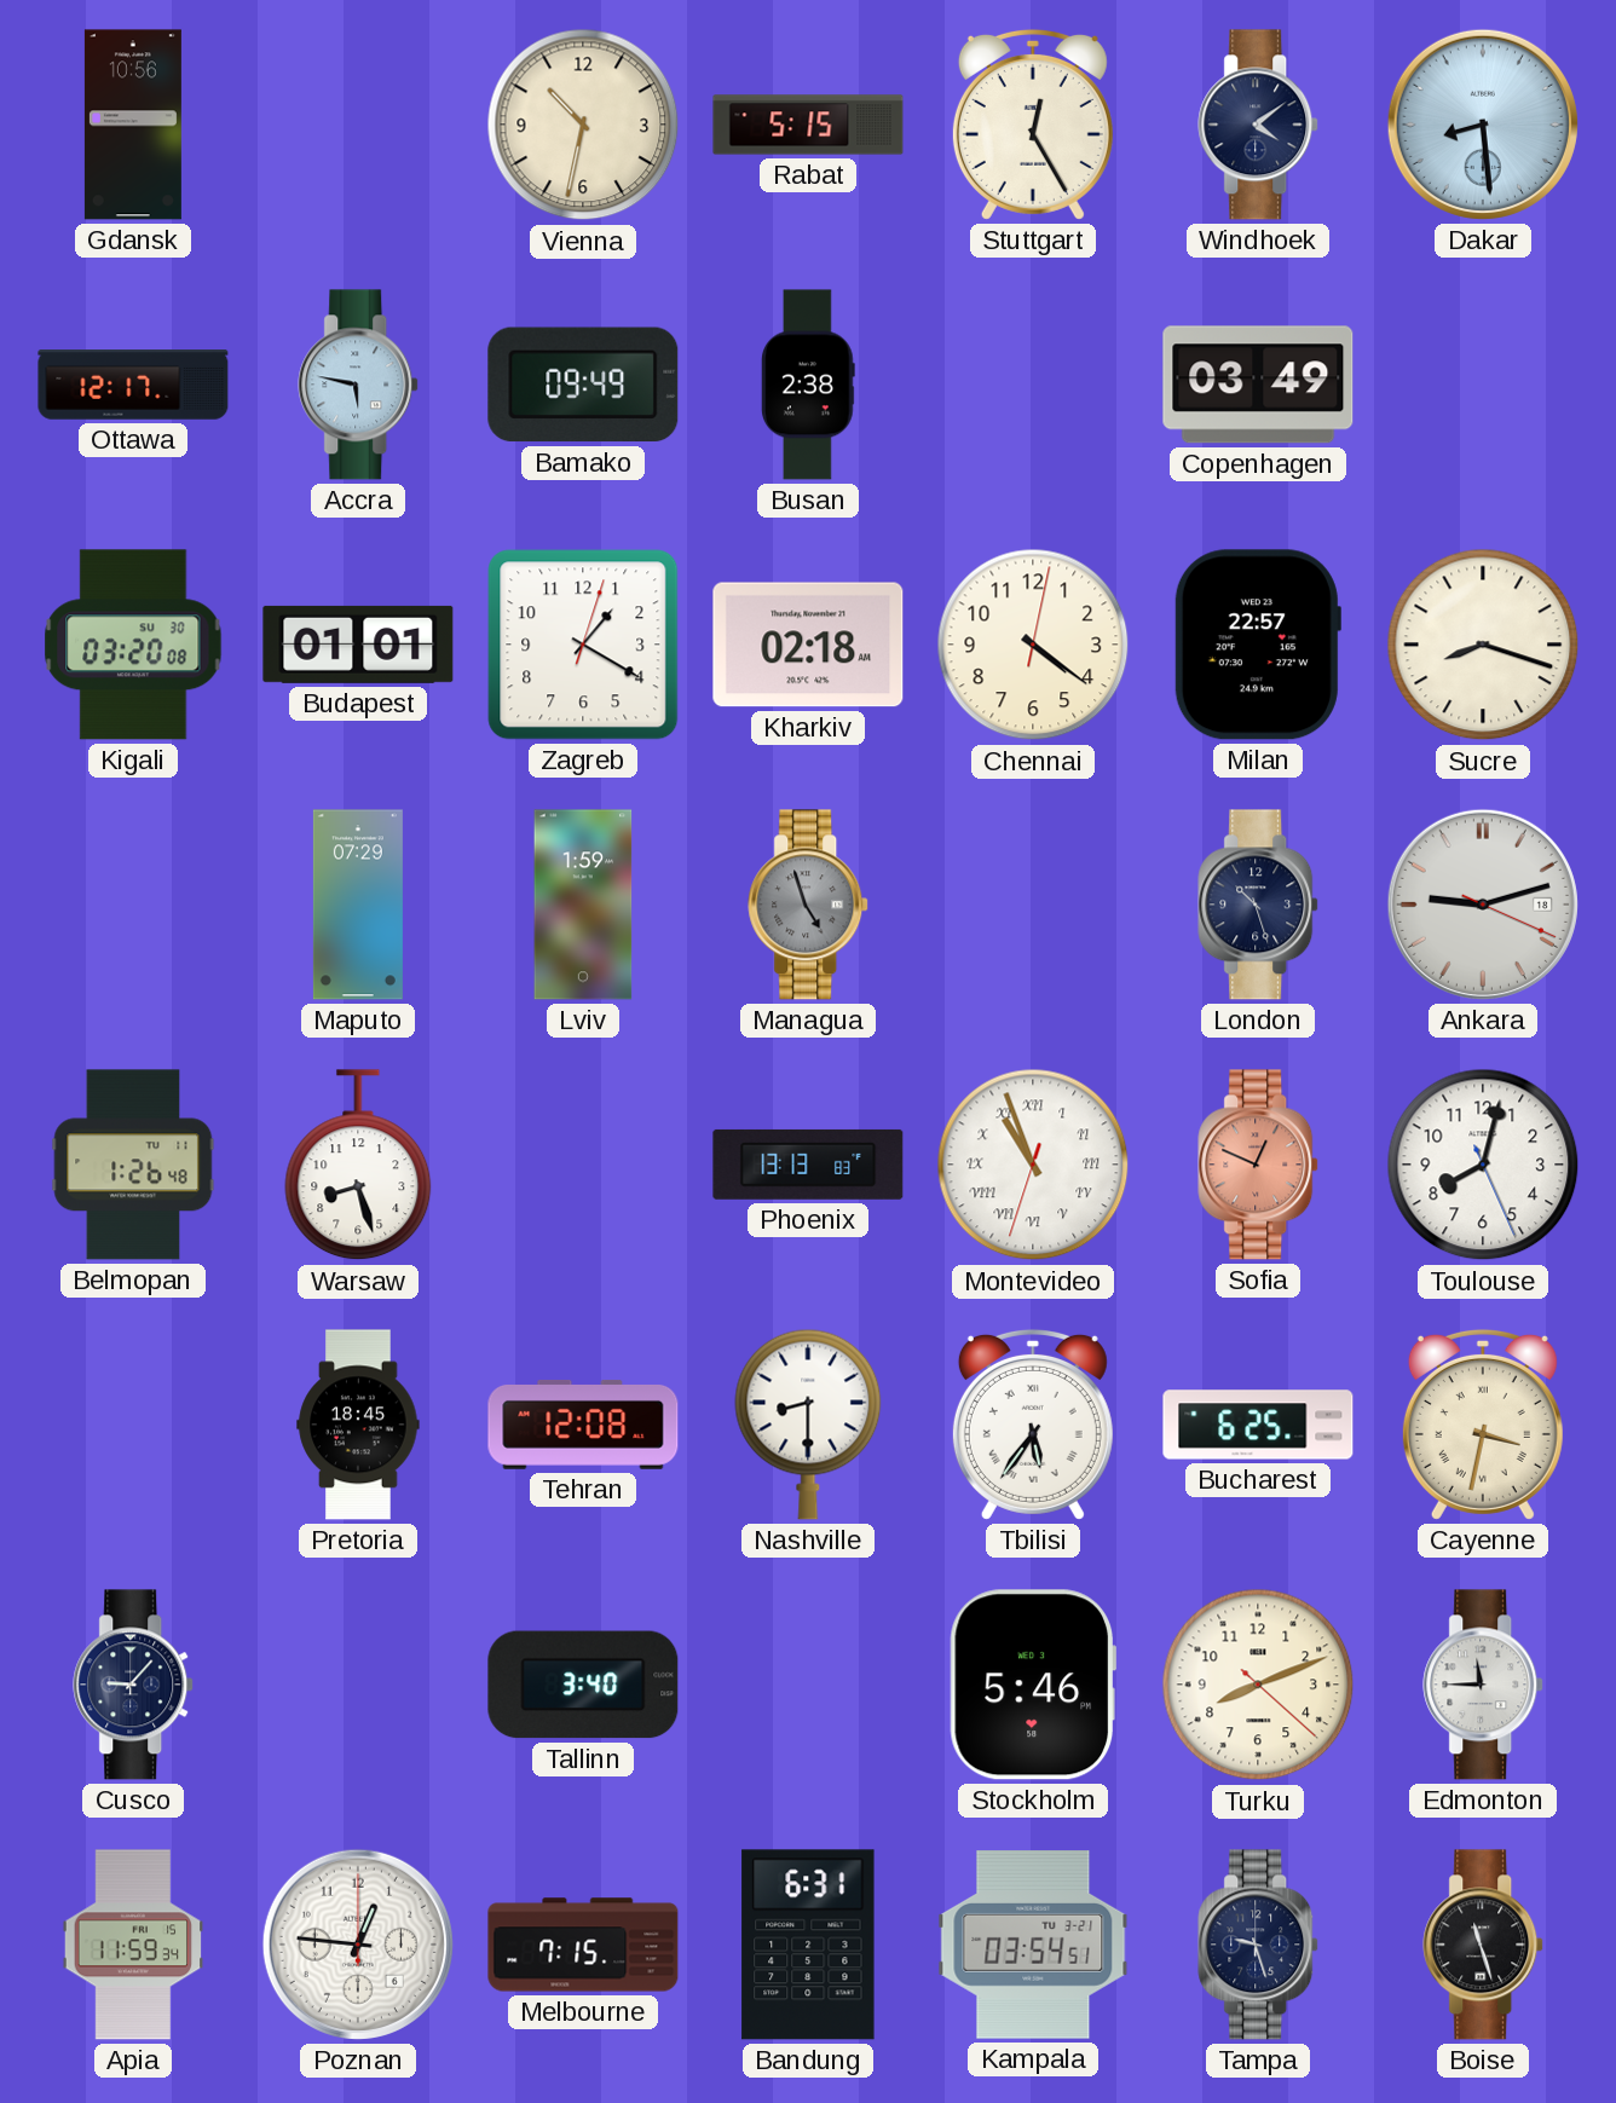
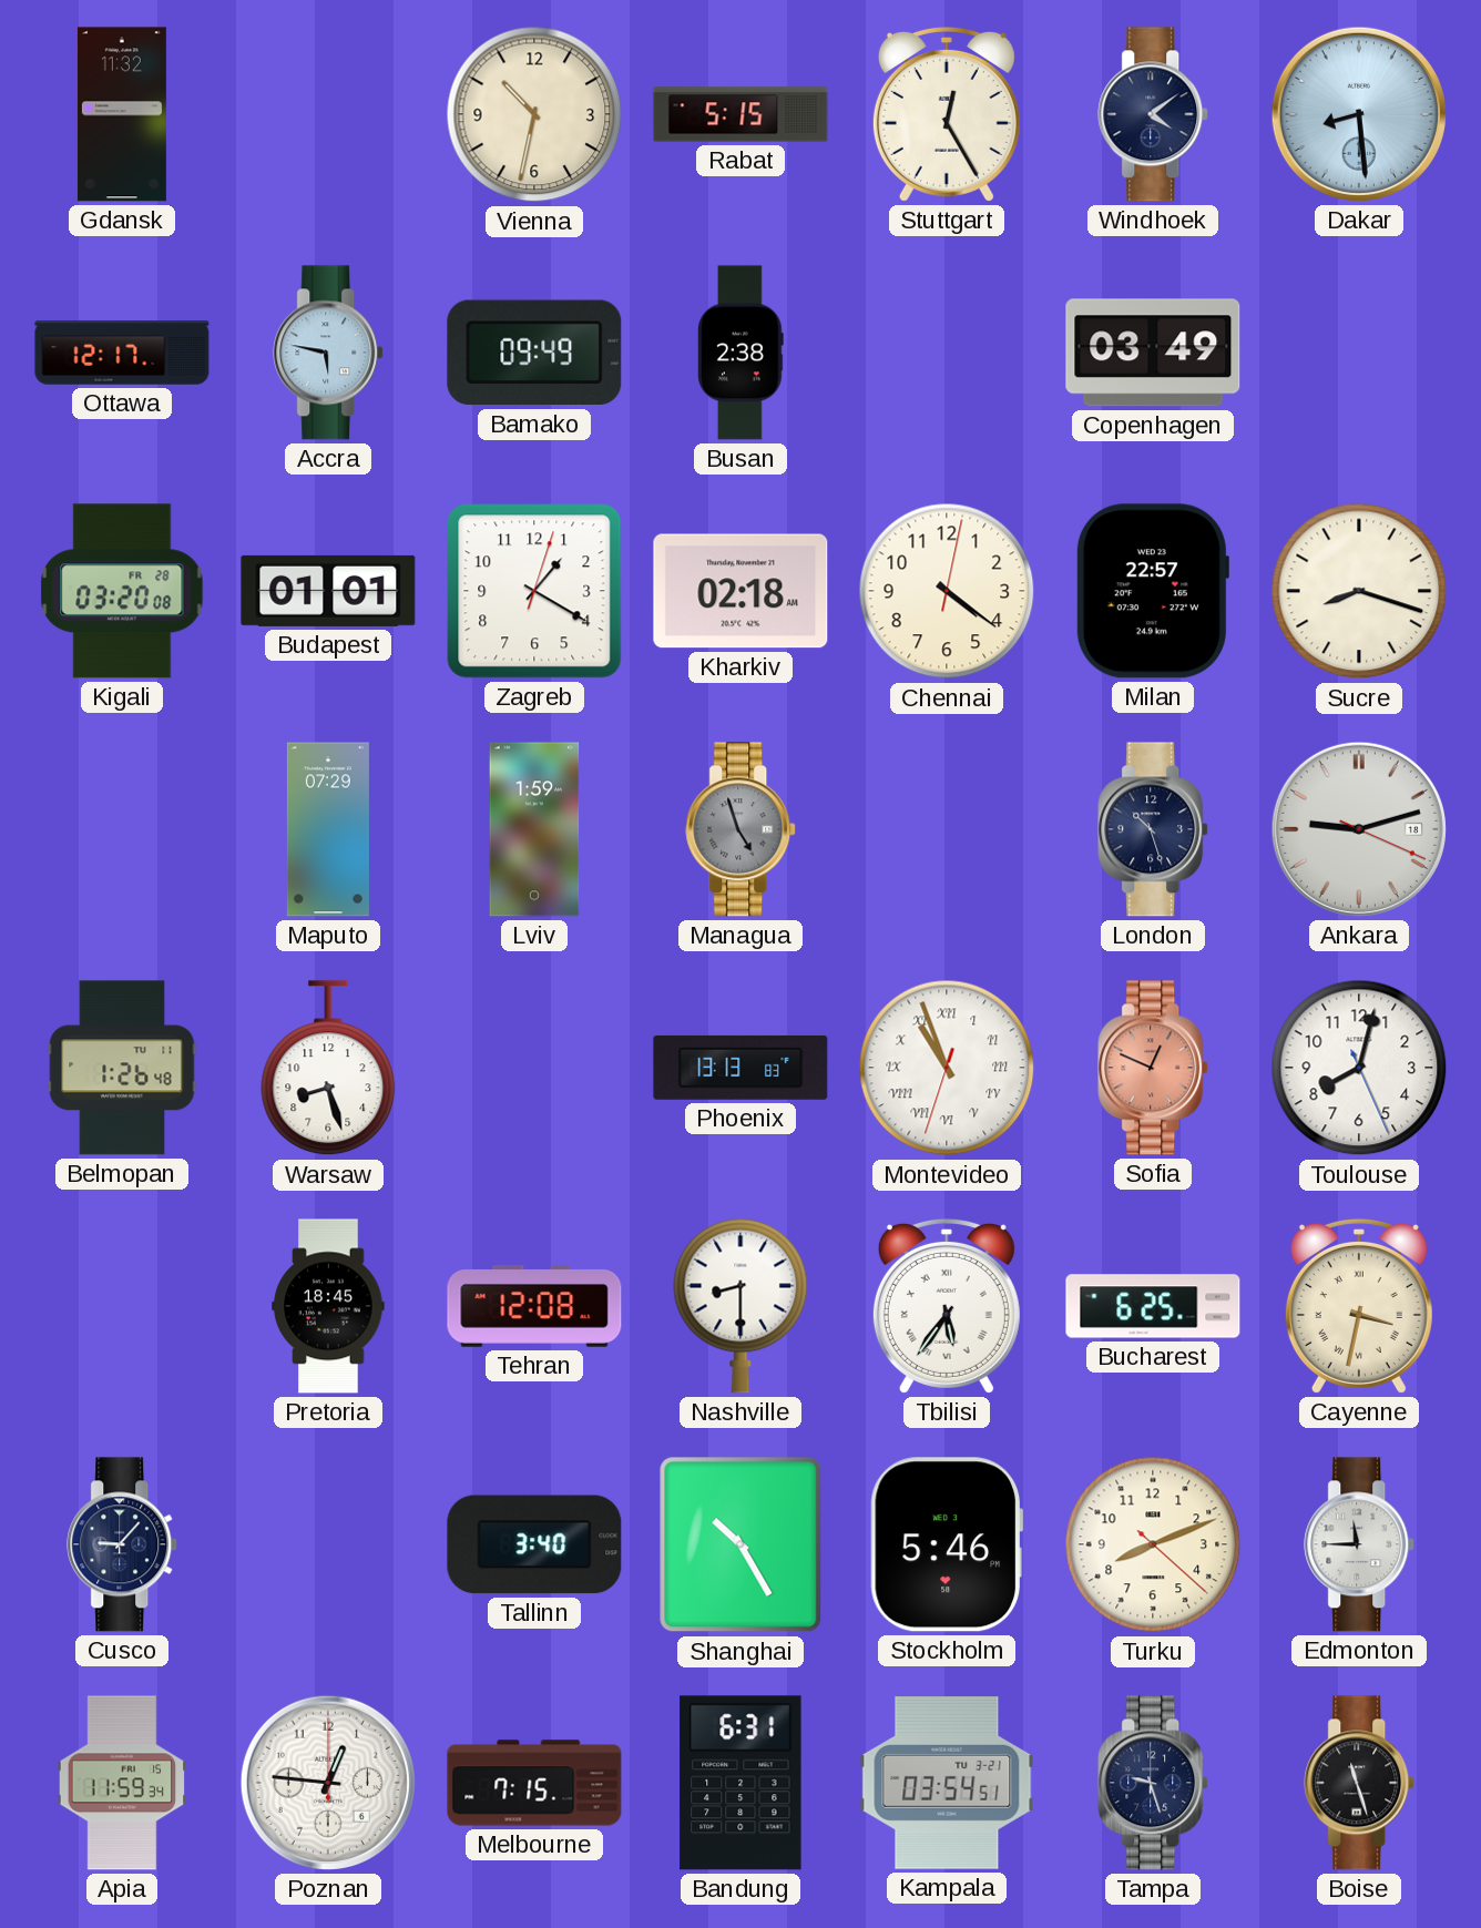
Gdansk: 10:56 -> 11:32
Kigali date: SU 30 -> FR 28
Shanghai: none -> 10:25
